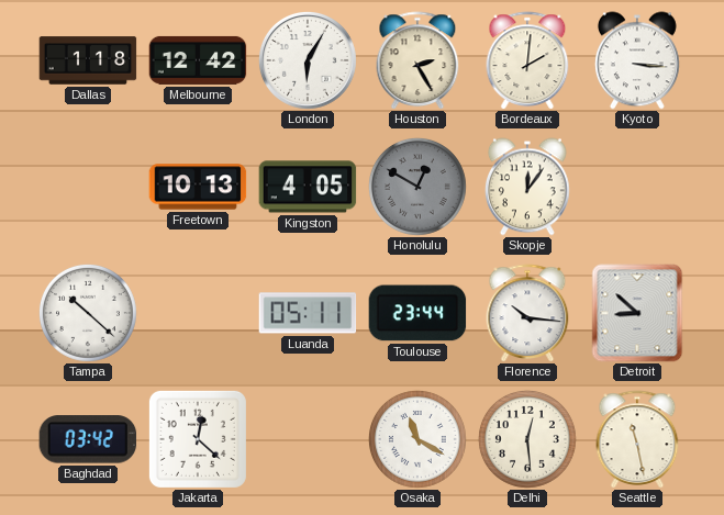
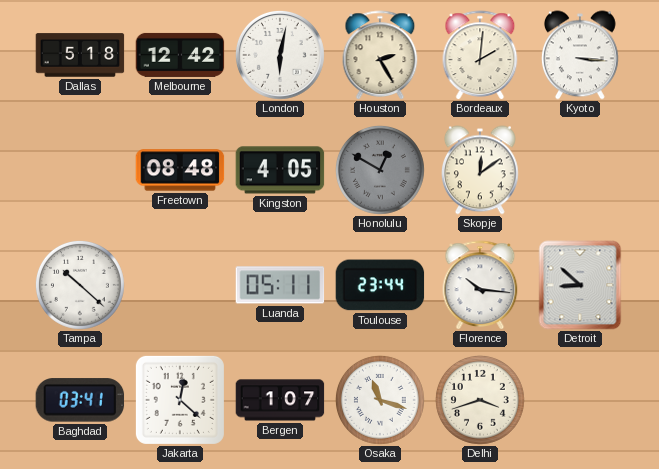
Dallas: 1:18 -> 5:18
London: 6:05 -> 6:02
Freetown: 10:13 -> 08:48
Skopje: 12:06 -> 12:09
Baghdad: 03:42 -> 03:41
Bergen: none -> 1:07
Osaka: 11:20 -> 11:18
Delhi: 12:29 -> 3:42
Seattle: 11:28 -> none
